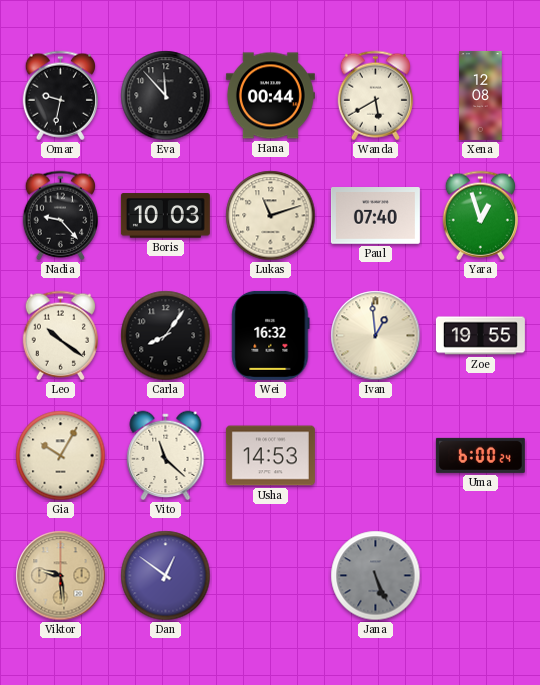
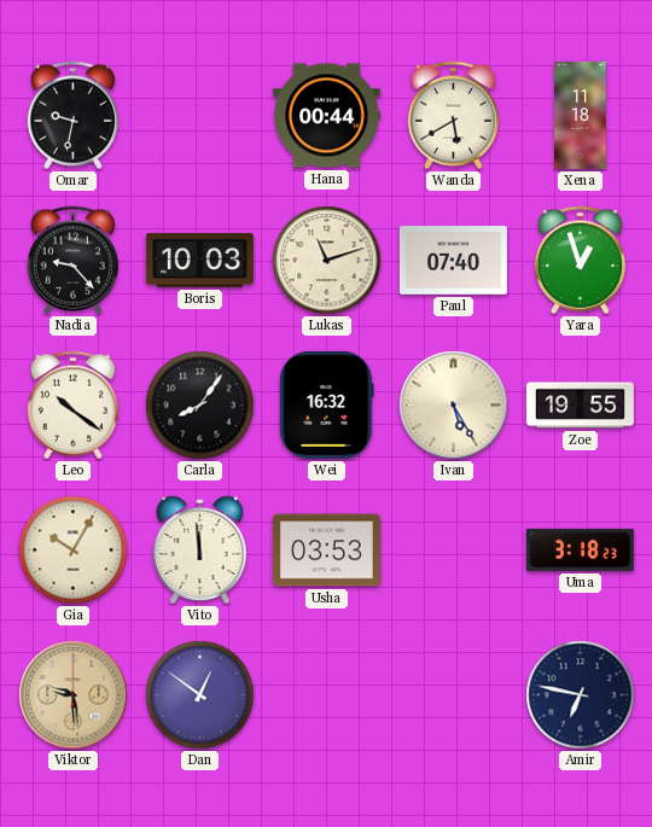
Eva: 11:53 -> none
Xena: 12:08 -> 11:18
Ivan: 12:59 -> 5:25
Vito: 11:22 -> 11:59
Usha: 14:53 -> 03:53
Uma: 6:00 -> 3:18
Jana: 5:26 -> none
Amir: none -> 6:47
